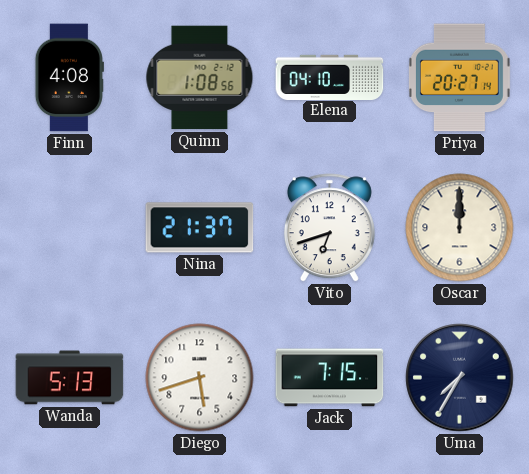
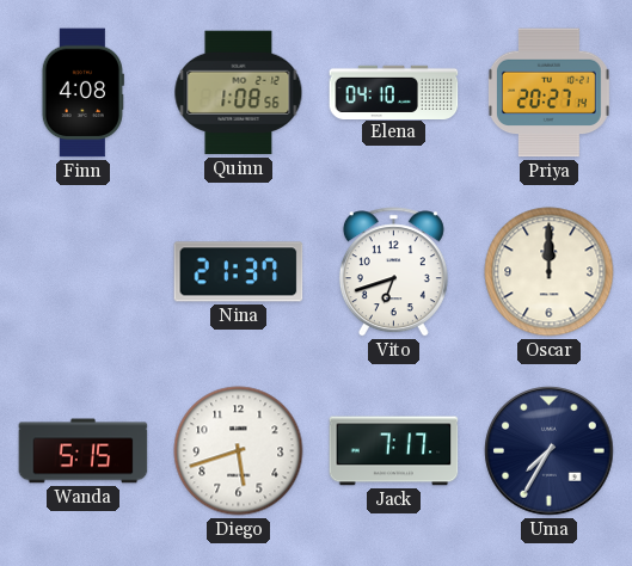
Wanda: 5:13 -> 5:15
Jack: 7:15 -> 7:17
